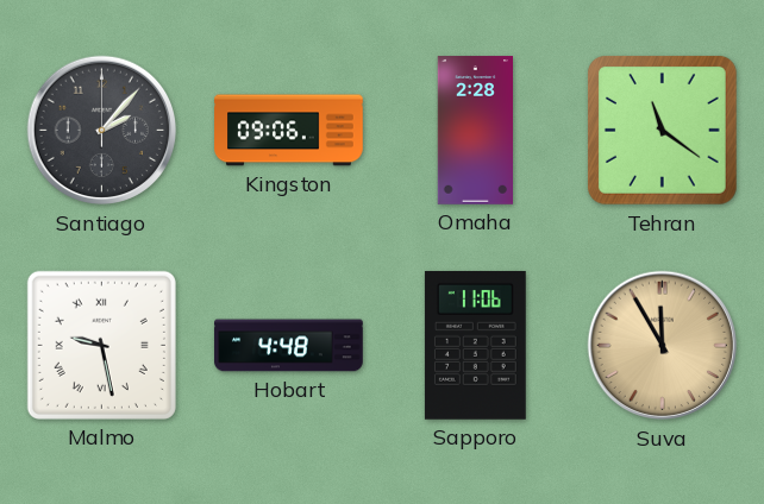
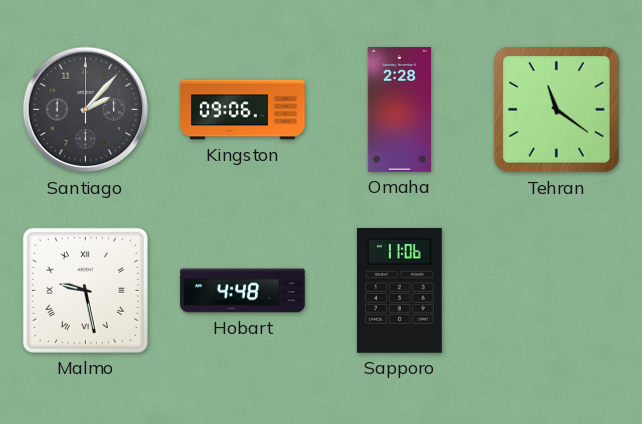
Suva: 11:55 -> none
